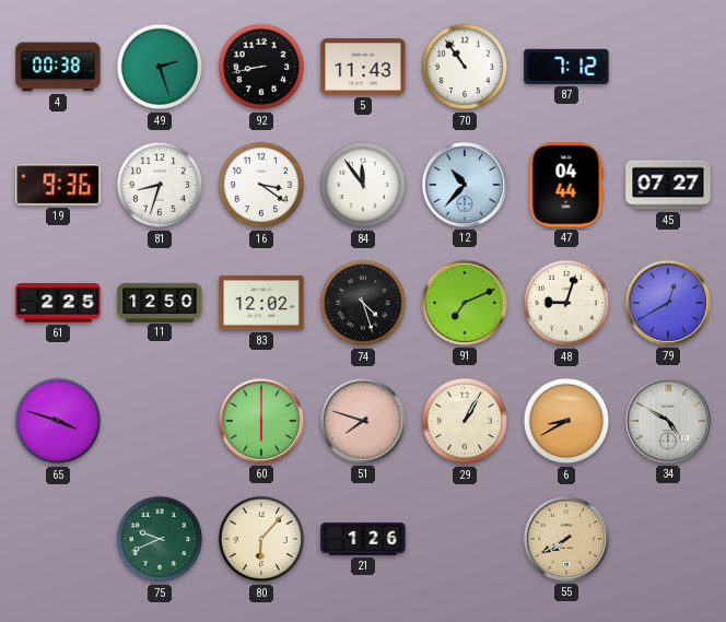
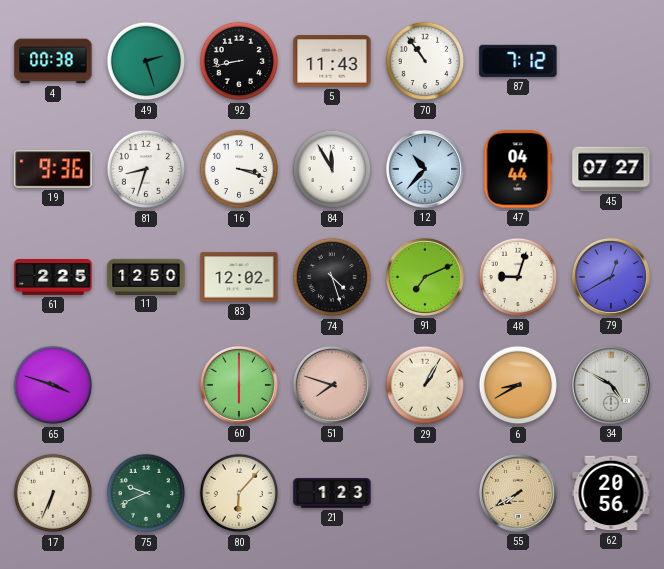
16: 3:21 -> 3:18
84: 11:54 -> 11:55
17: none -> 6:34
21: 1:26 -> 1:23
62: none -> 20:56
